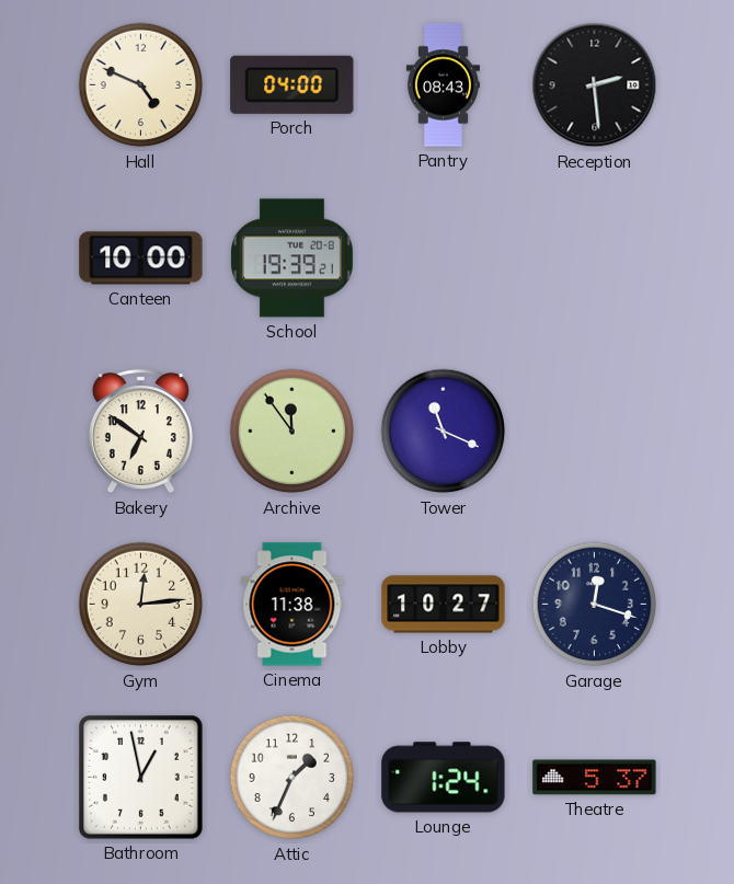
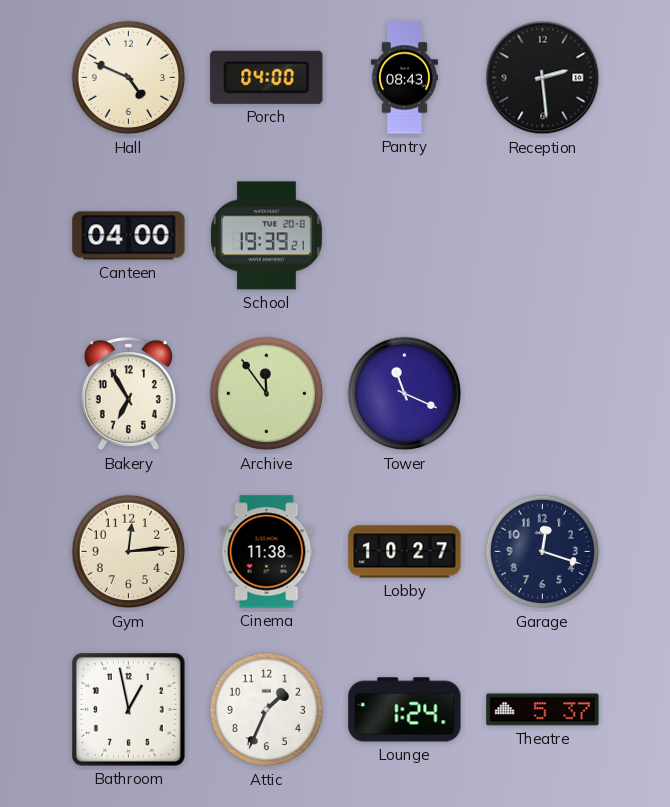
Canteen: 10:00 -> 04:00
Bakery: 6:51 -> 6:55
